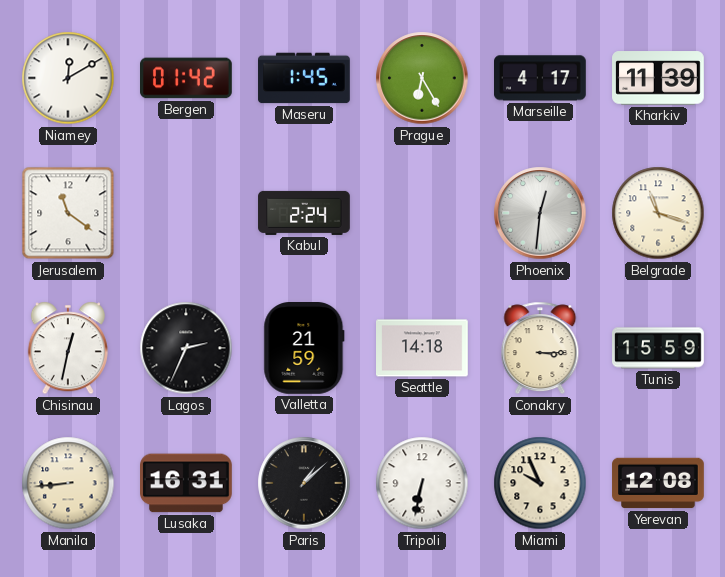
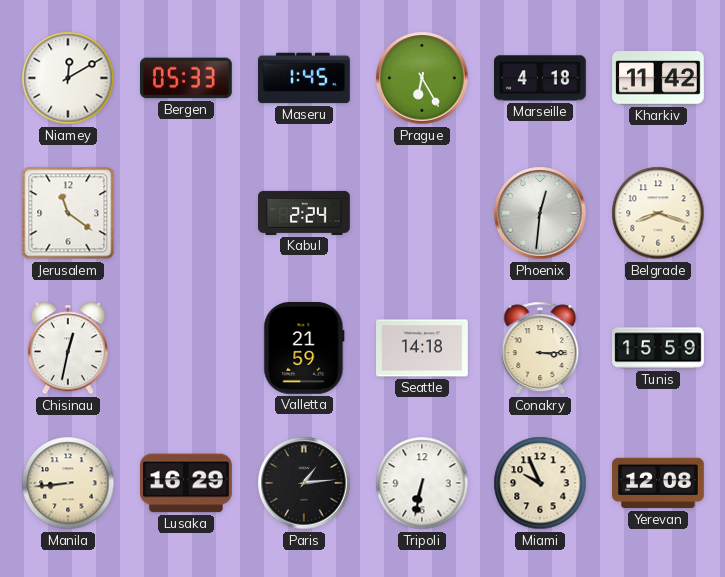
Bergen: 01:42 -> 05:33
Marseille: 4:17 -> 4:18
Kharkiv: 11:39 -> 11:42
Belgrade: 11:18 -> 8:18
Lagos: 2:34 -> none
Lusaka: 16:31 -> 16:29
Paris: 1:08 -> 1:14
